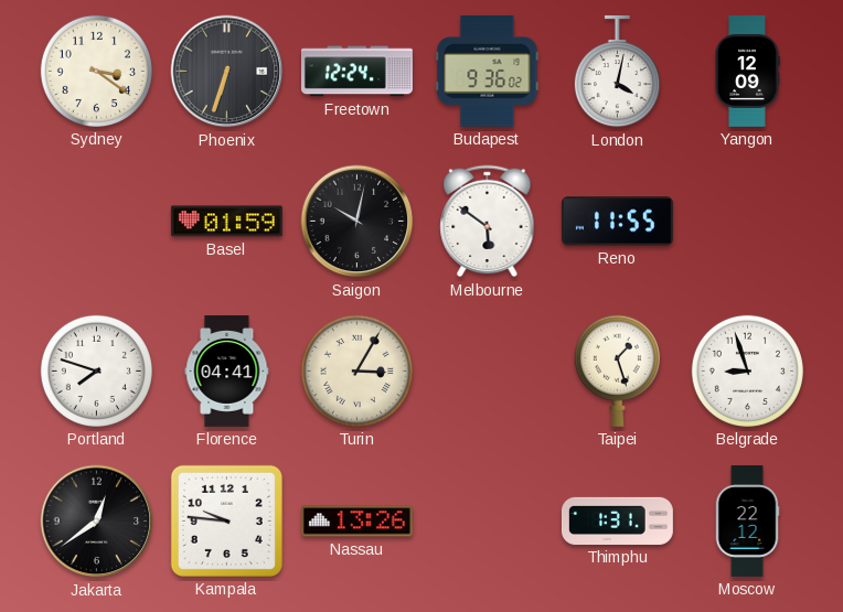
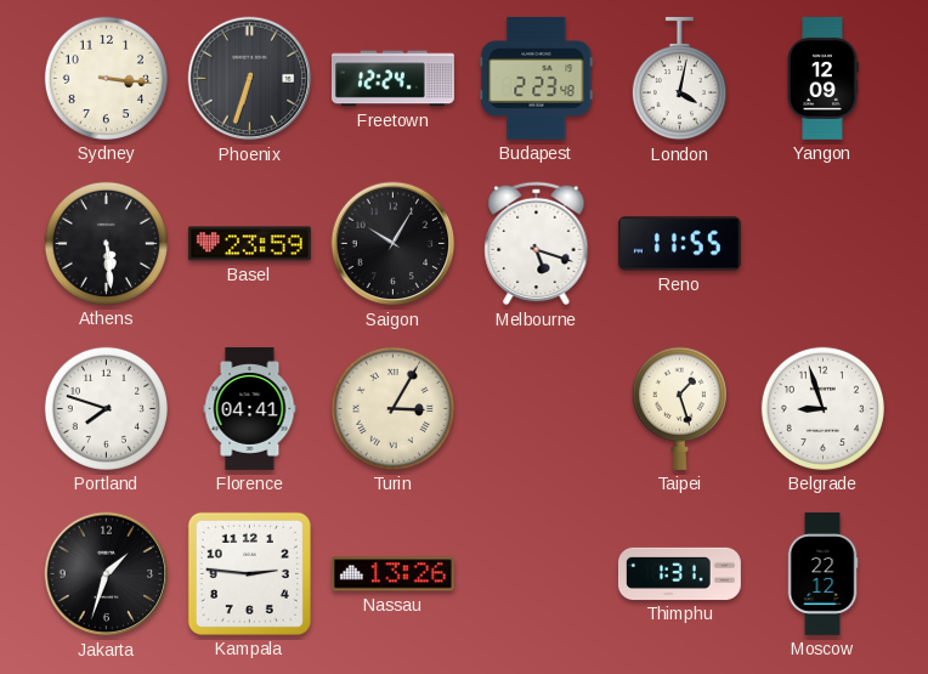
Sydney: 3:21 -> 3:16
Budapest: 9:36 -> 2:23
Athens: none -> 5:29
Basel: 01:59 -> 23:59
Saigon: 10:02 -> 10:05
Melbourne: 5:51 -> 5:18
Jakarta: 12:39 -> 1:33
Kampala: 9:46 -> 2:46
